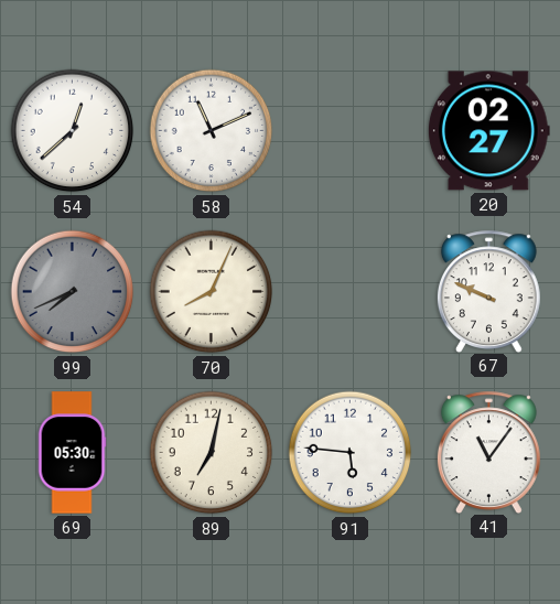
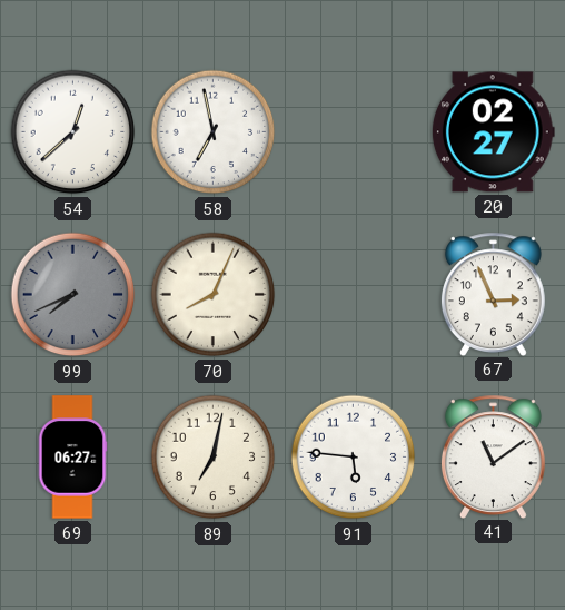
58: 11:11 -> 6:58
67: 9:49 -> 2:56
69: 05:30 -> 06:27
41: 11:06 -> 11:09
